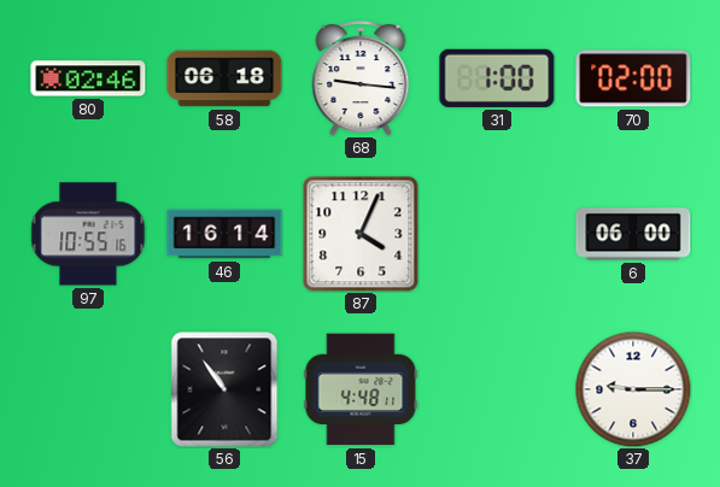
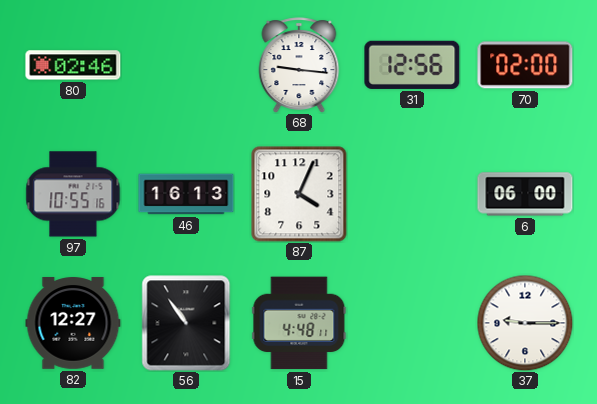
58: 06:18 -> none
31: 1:00 -> 12:56
46: 16:14 -> 16:13
82: none -> 12:27
